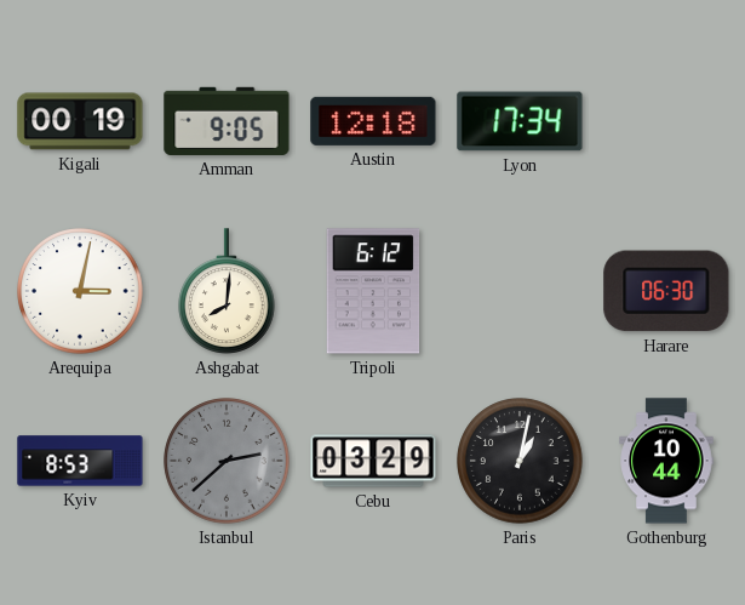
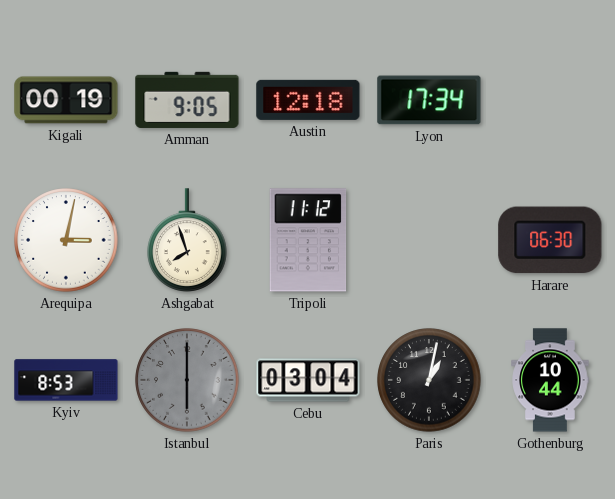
Ashgabat: 8:01 -> 7:57
Tripoli: 6:12 -> 11:12
Istanbul: 2:38 -> 6:00
Cebu: 03:29 -> 03:04
